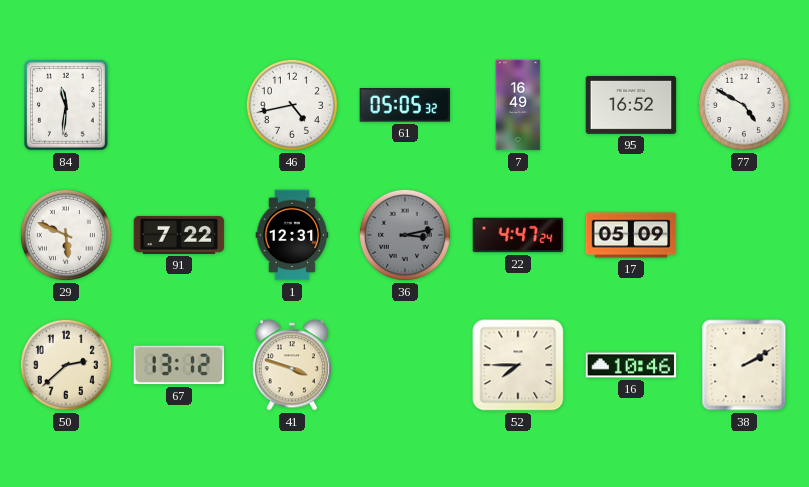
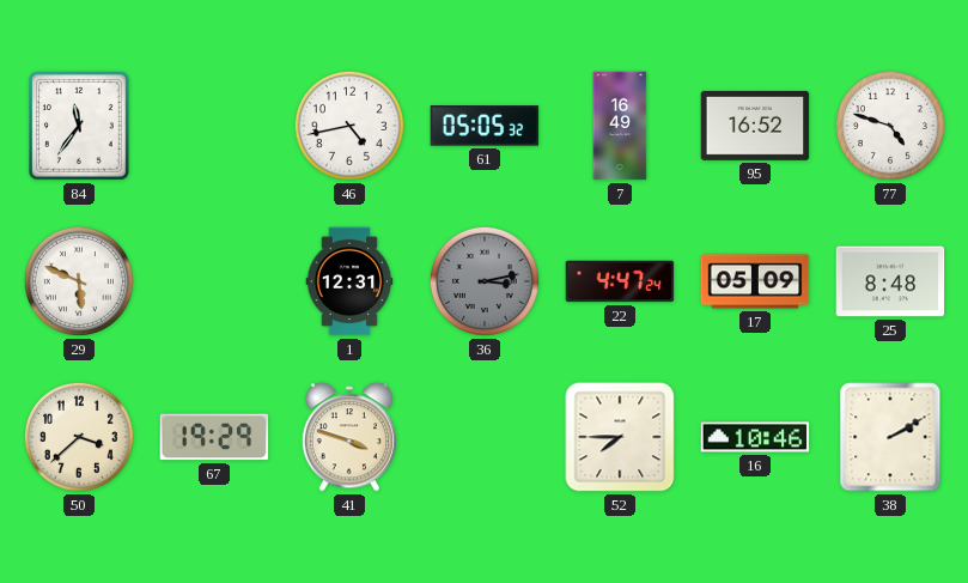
84: 11:31 -> 11:36
77: 4:50 -> 4:48
91: 7:22 -> none
25: none -> 8:48
50: 2:38 -> 3:38
67: 13:12 -> 19:29
